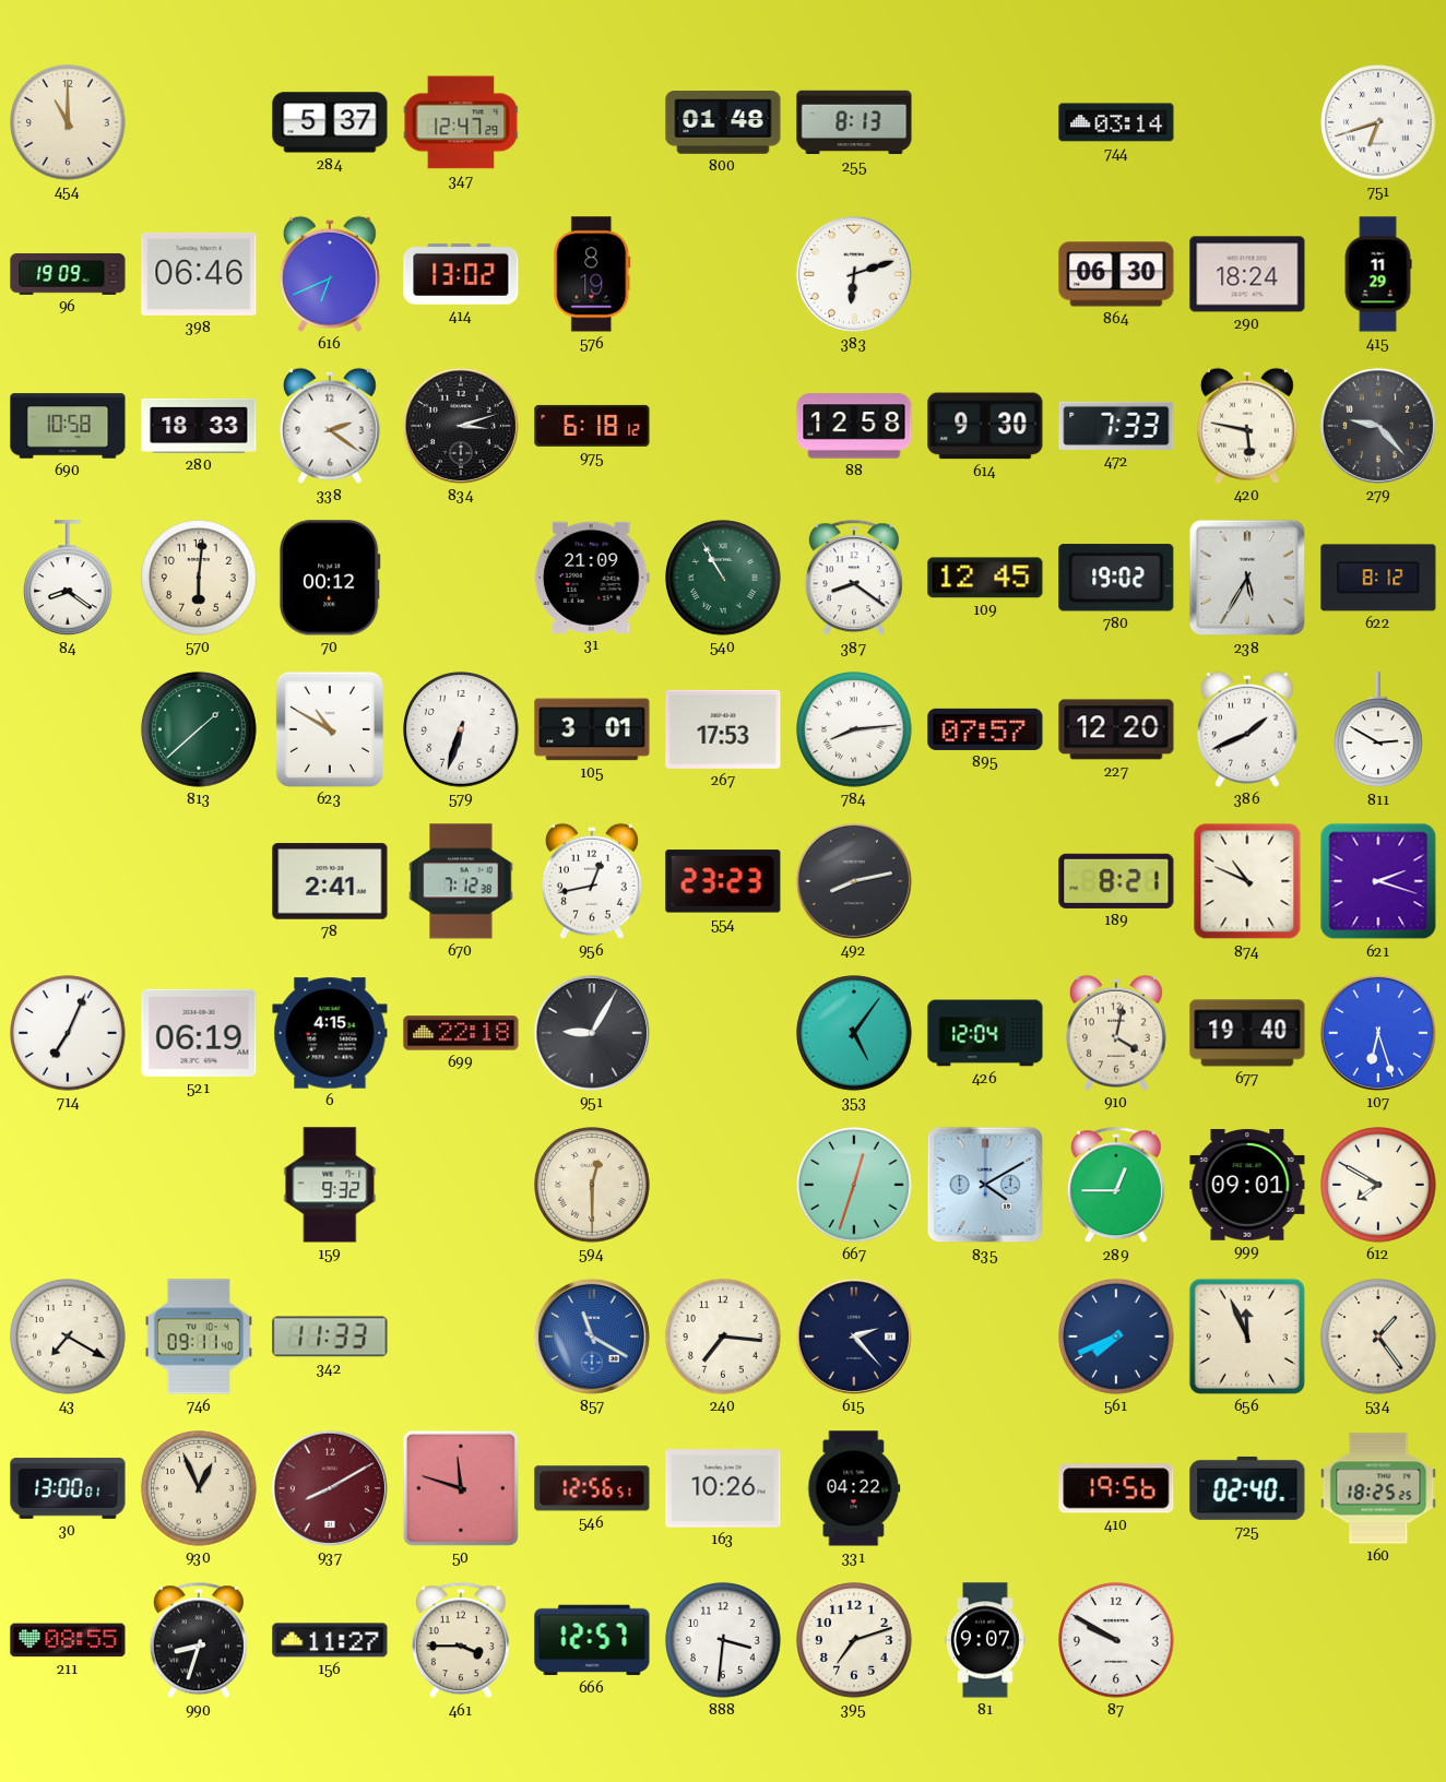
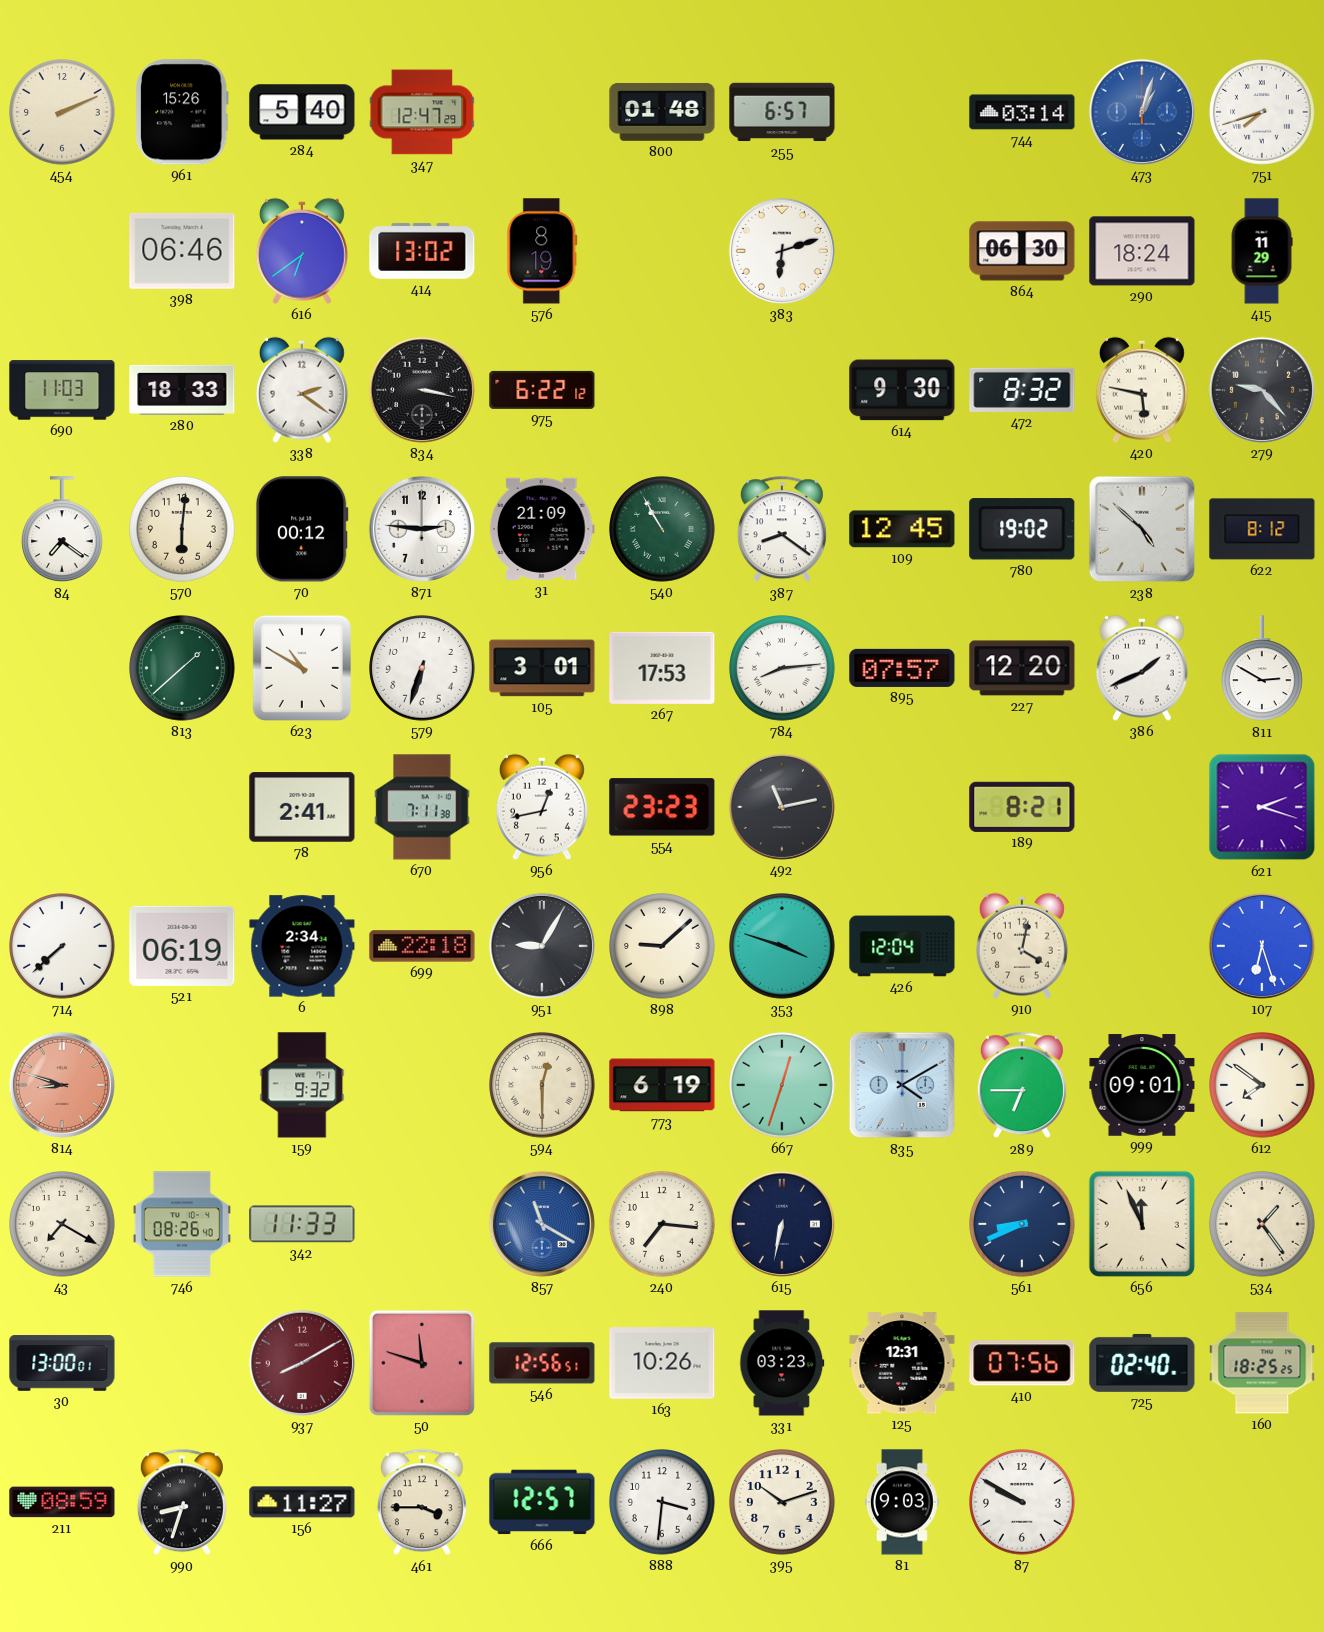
454: 11:00 -> 2:11
961: none -> 15:26
284: 5:37 -> 5:40
255: 8:13 -> 6:57
473: none -> 1:03
751: 6:42 -> 7:42
96: 19:09 -> none
616: 6:41 -> 6:39
690: 10:58 -> 11:03
834: 3:12 -> 3:17
975: 6:18 -> 6:22
88: 12:58 -> none
472: 7:33 -> 8:32
84: 8:21 -> 7:21
871: none -> 2:46
238: 5:35 -> 4:52
670: 7:12 -> 7:11
492: 8:13 -> 11:13
874: 10:49 -> none
714: 7:04 -> 7:38
6: 4:15 -> 2:34
898: none -> 9:08
353: 5:06 -> 3:48
677: 19:40 -> none
814: none -> 8:48
773: none -> 6:19
289: 12:45 -> 6:45
612: 7:50 -> 7:51
746: 09:11 -> 08:26
615: 2:23 -> 6:32
561: 7:41 -> 8:41
930: 12:56 -> none
331: 04:22 -> 03:23
125: none -> 12:31
410: 19:56 -> 07:56
211: 08:55 -> 08:59
395: 7:12 -> 10:12
81: 9:07 -> 9:03
